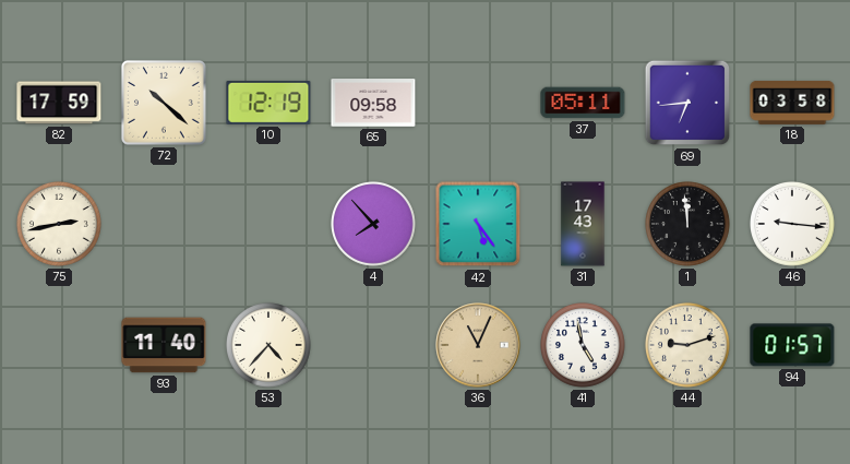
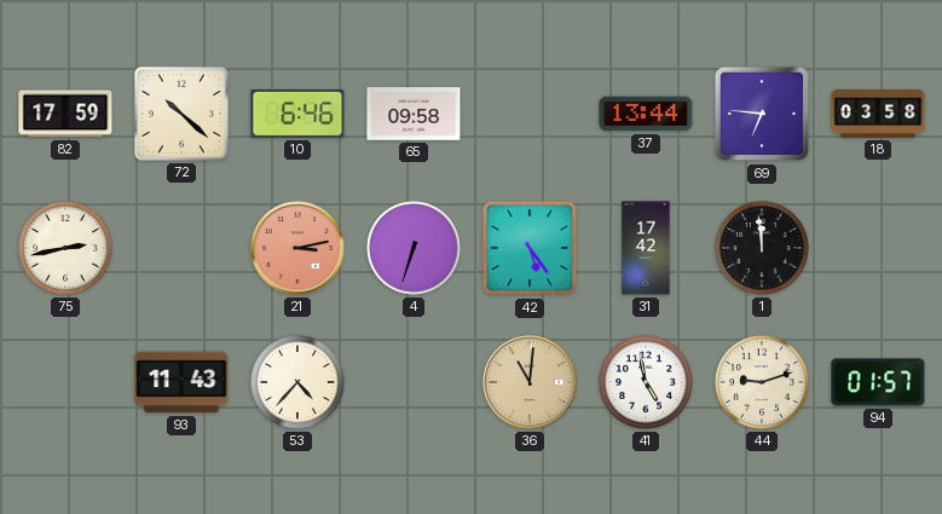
10: 12:19 -> 6:46
37: 05:11 -> 13:44
69: 6:44 -> 6:46
21: none -> 3:13
4: 7:53 -> 6:33
31: 17:43 -> 17:42
46: 9:16 -> none
93: 11:40 -> 11:43
36: 11:04 -> 11:01
